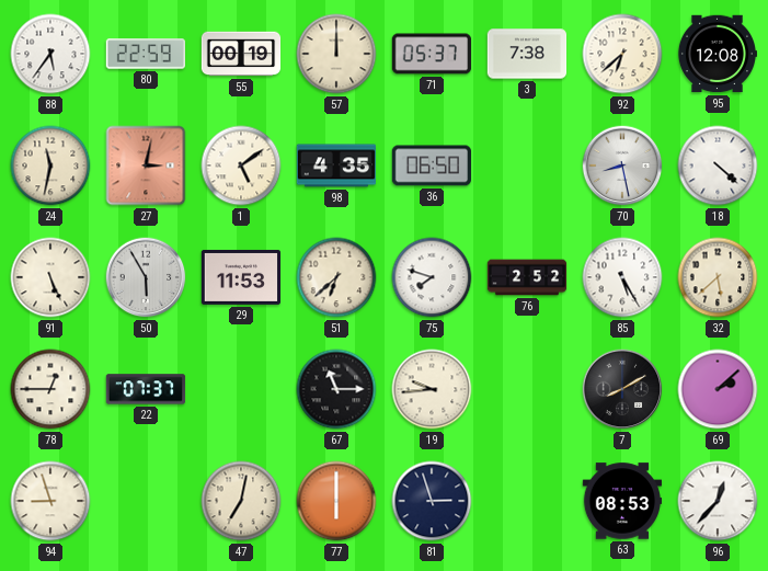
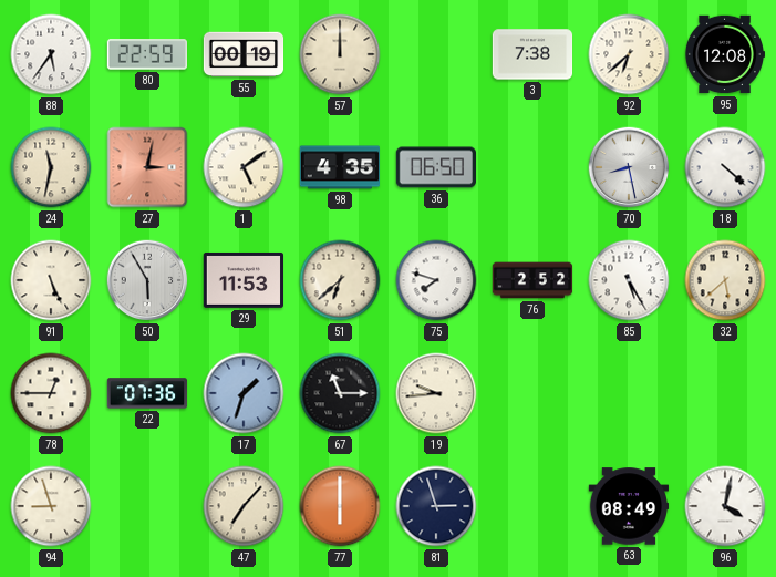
71: 05:37 -> none
22: 07:37 -> 07:36
17: none -> 1:33
7: 8:10 -> none
69: 2:08 -> none
47: 7:02 -> 7:07
63: 08:53 -> 08:49
96: 12:37 -> 4:02
